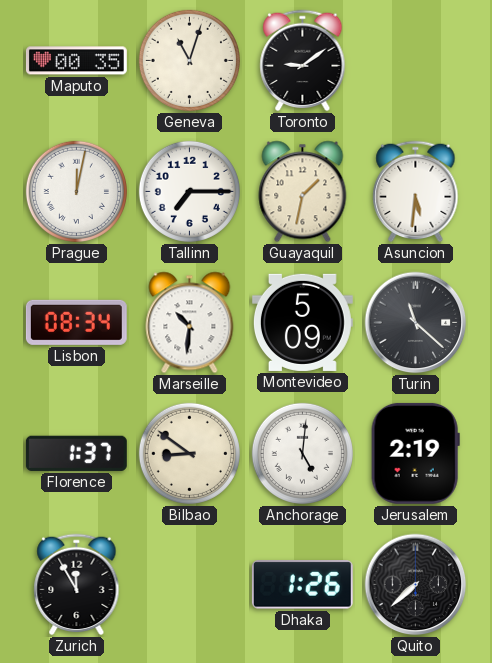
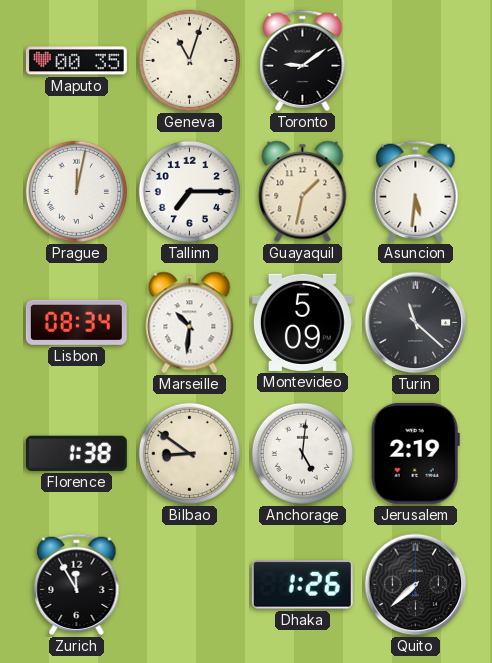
Florence: 1:37 -> 1:38
